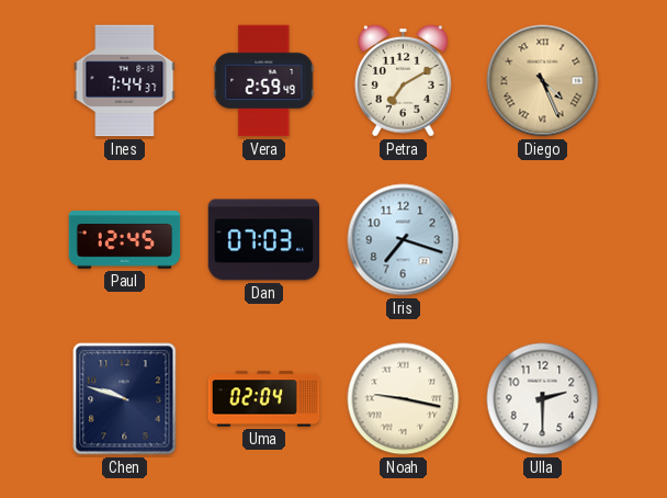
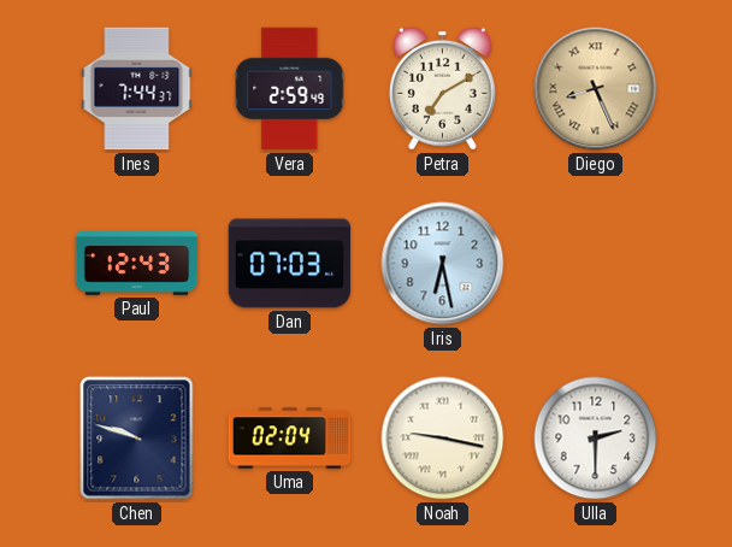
Diego: 4:26 -> 8:26
Paul: 12:45 -> 12:43
Iris: 7:18 -> 6:28
